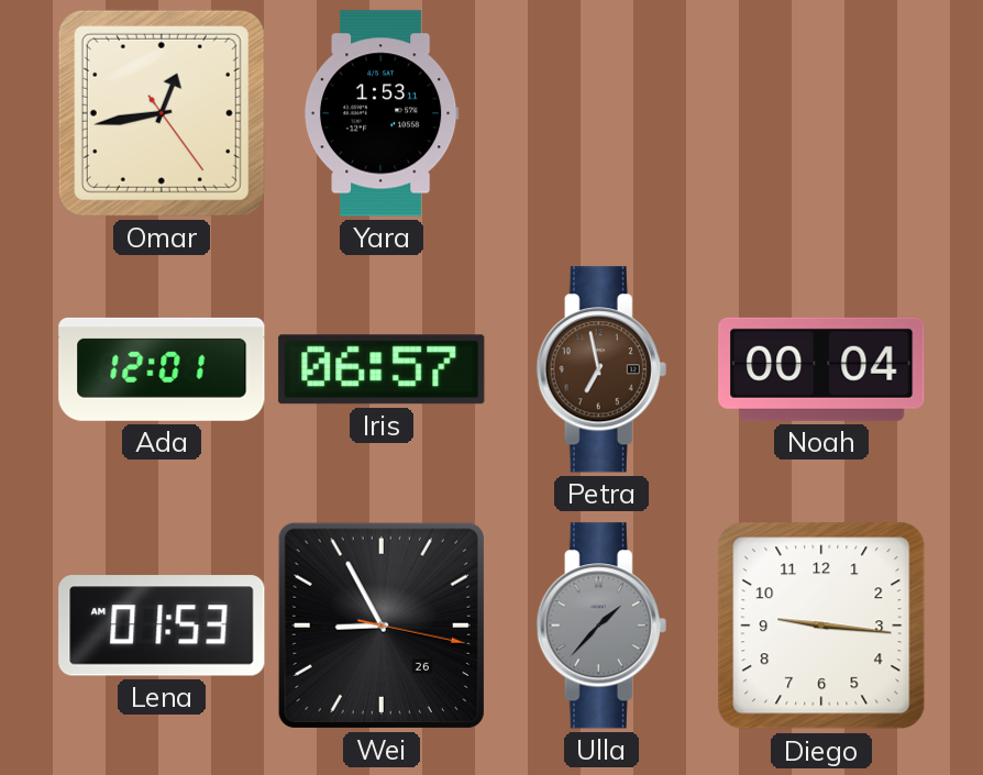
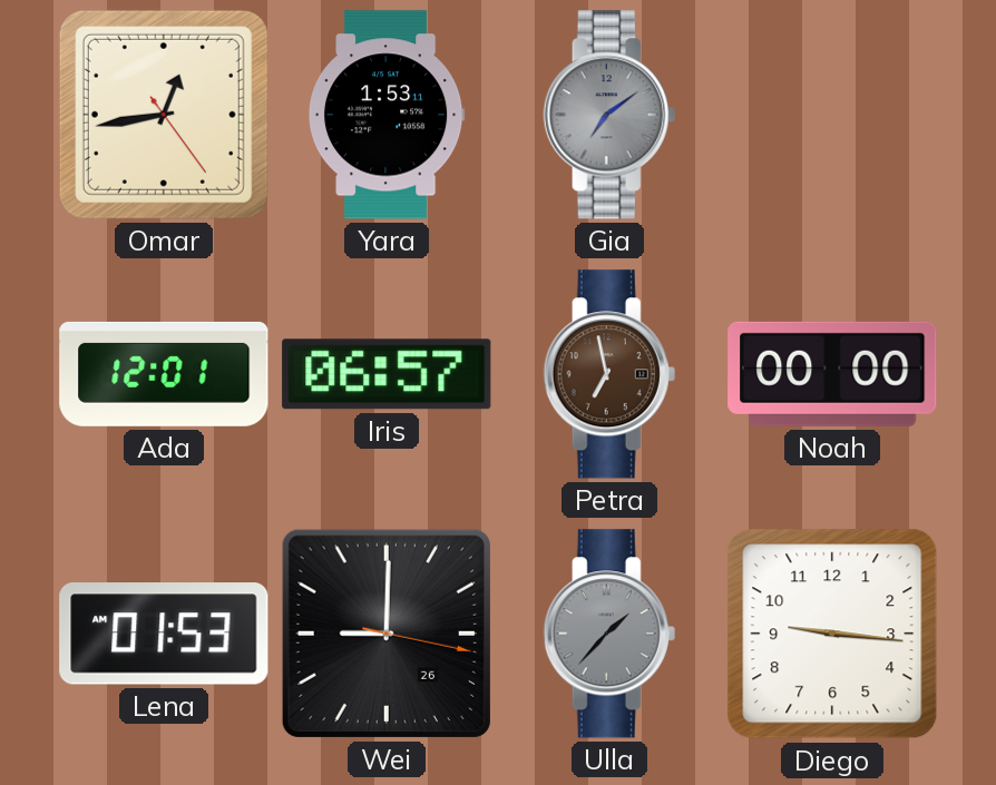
Gia: none -> 7:09
Noah: 00:04 -> 00:00
Wei: 8:55 -> 9:00
